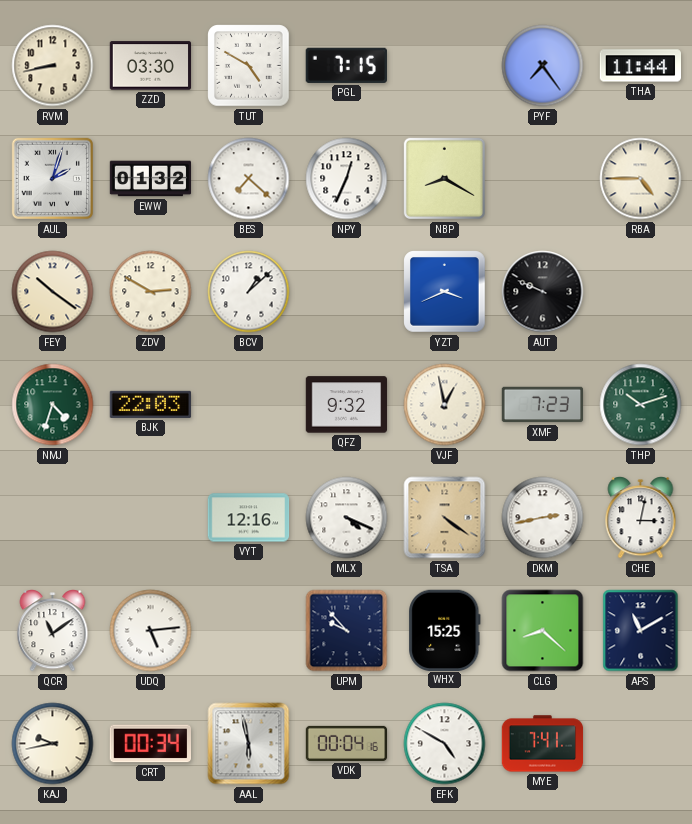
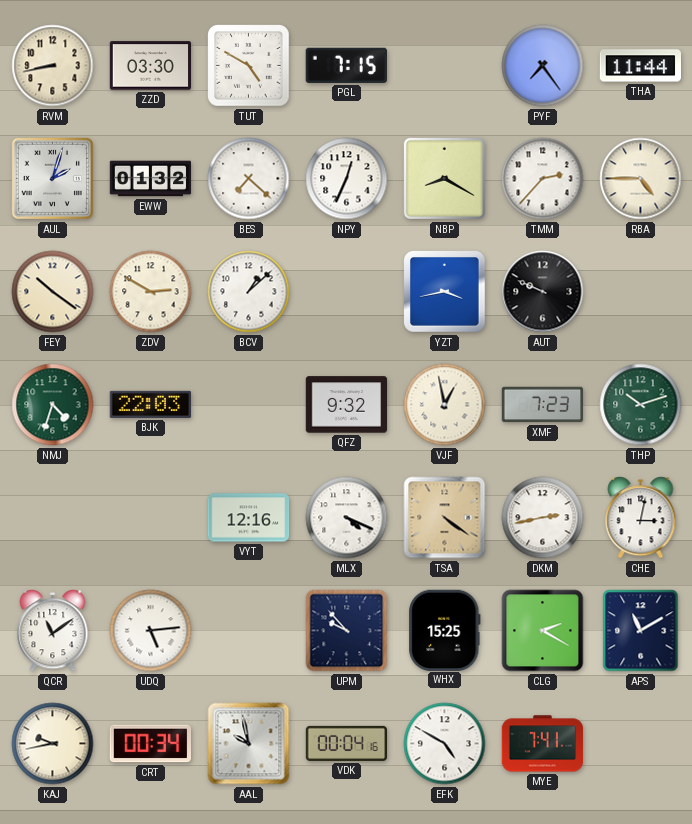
TMM: none -> 2:37
YZT: 3:41 -> 3:43
CLG: 8:22 -> 2:20
AAL: 5:58 -> 9:58
